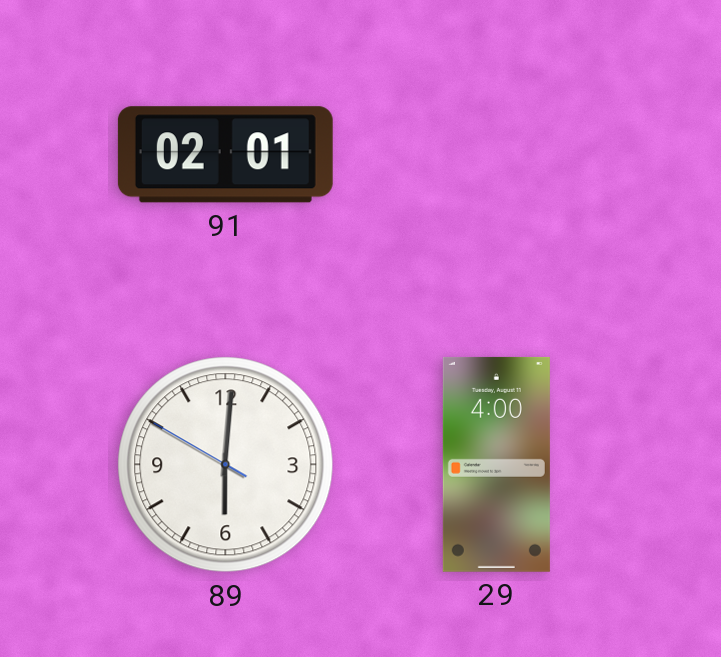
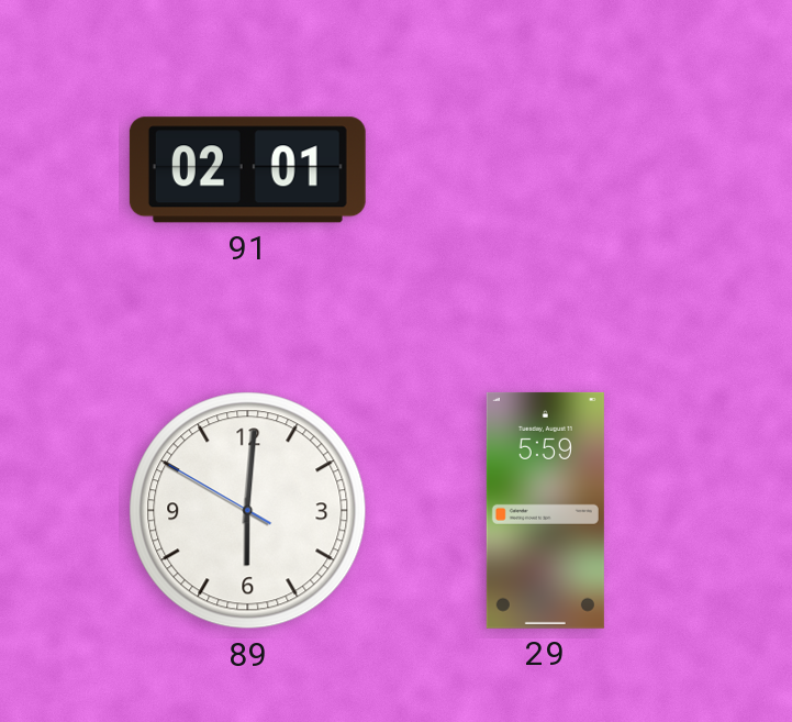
29: 4:00 -> 5:59
